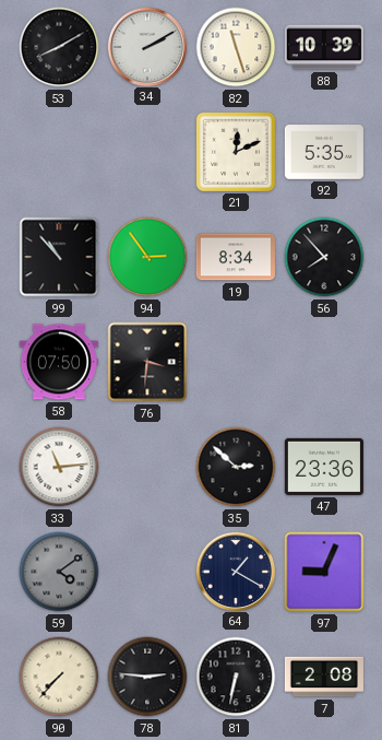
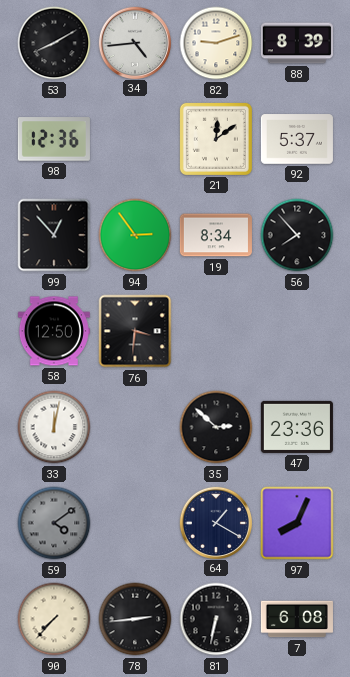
34: 2:10 -> 4:44
82: 11:27 -> 9:12
88: 10:39 -> 8:39
98: none -> 12:36
21: 12:11 -> 12:09
92: 5:35 -> 5:37
99: 10:53 -> 12:53
58: 07:50 -> 12:50
33: 11:14 -> 12:02
97: 9:04 -> 8:04
78: 2:46 -> 2:44
7: 2:08 -> 6:08
